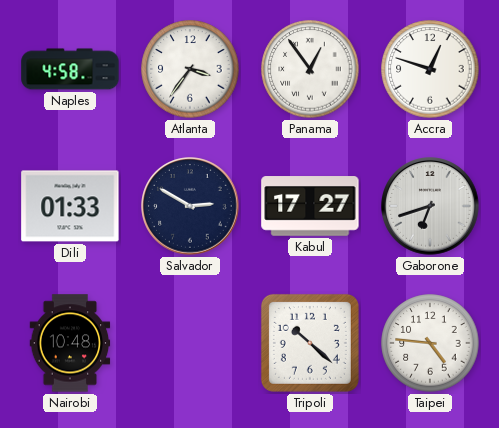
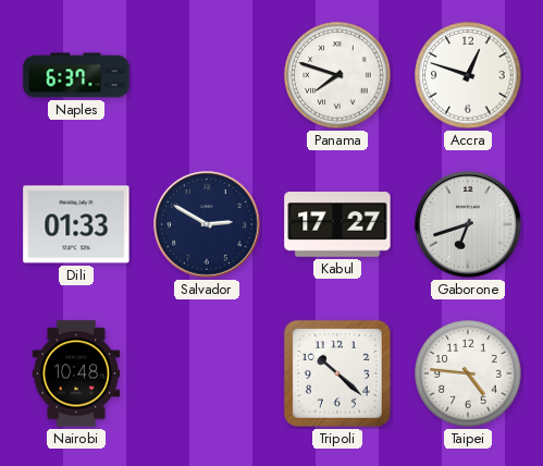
Naples: 4:58 -> 6:37
Atlanta: 3:36 -> none
Panama: 12:54 -> 7:48
